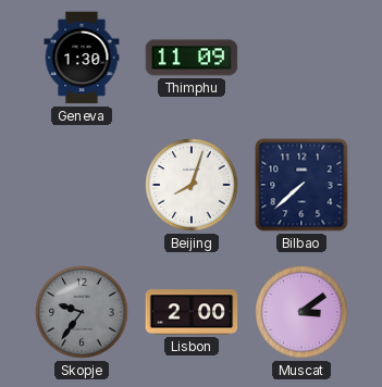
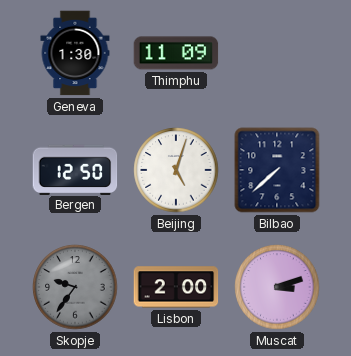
Bergen: none -> 12:50
Beijing: 8:03 -> 5:03
Muscat: 3:09 -> 3:12
